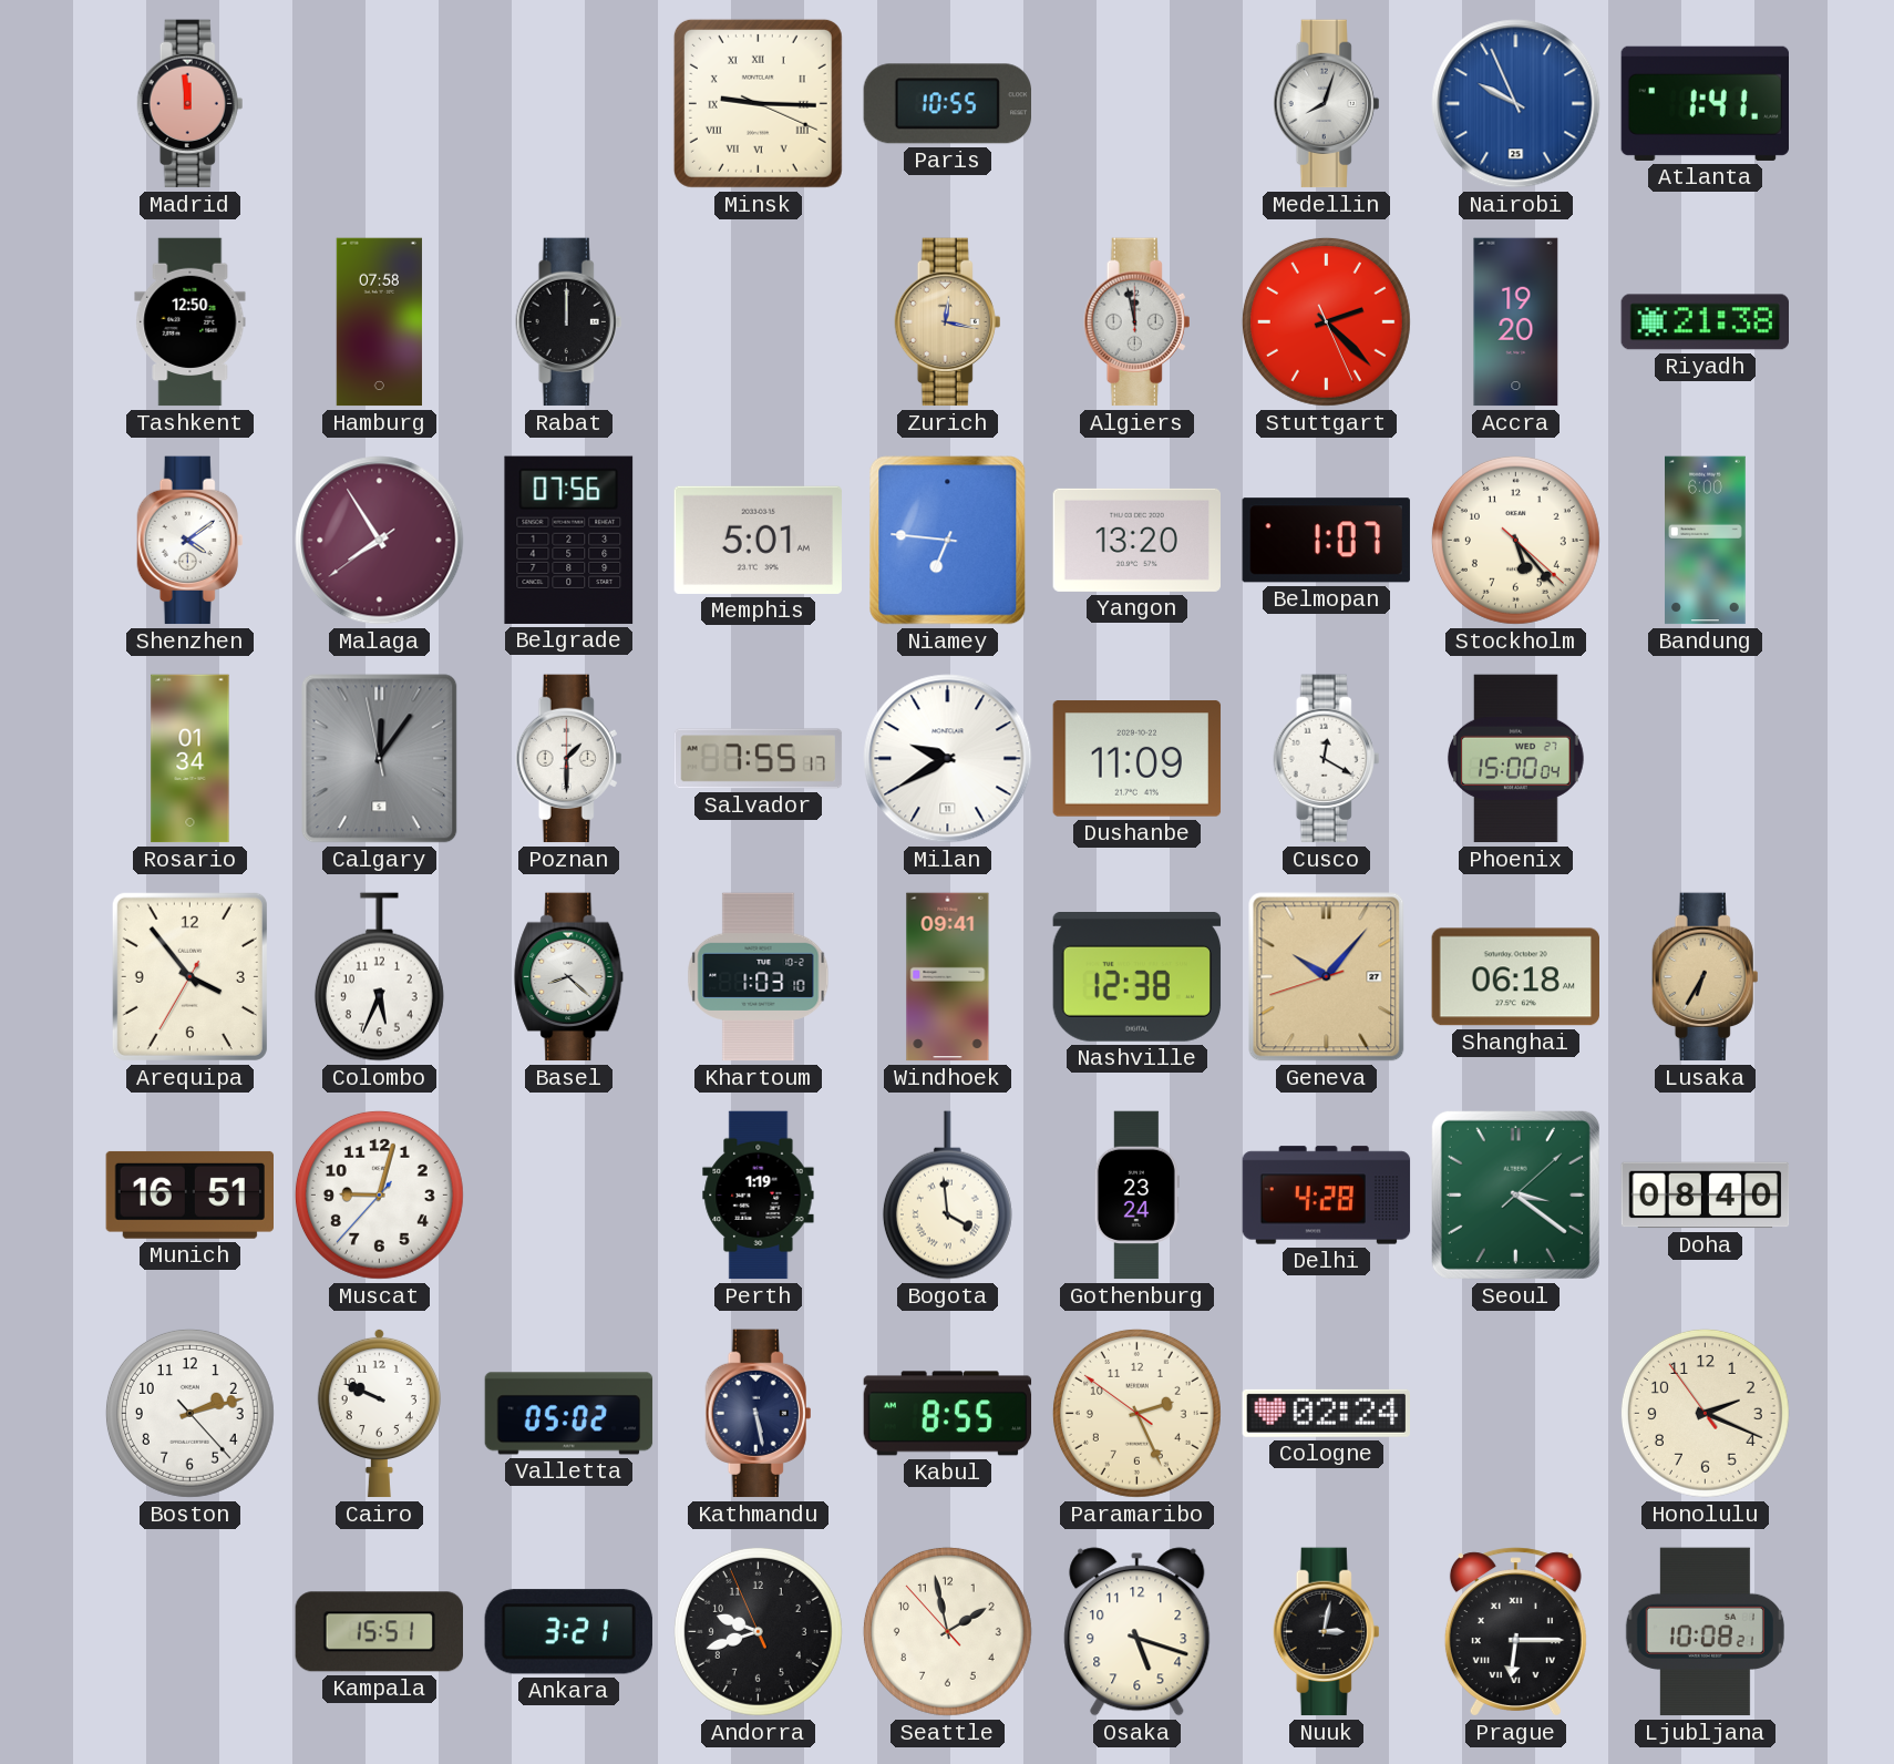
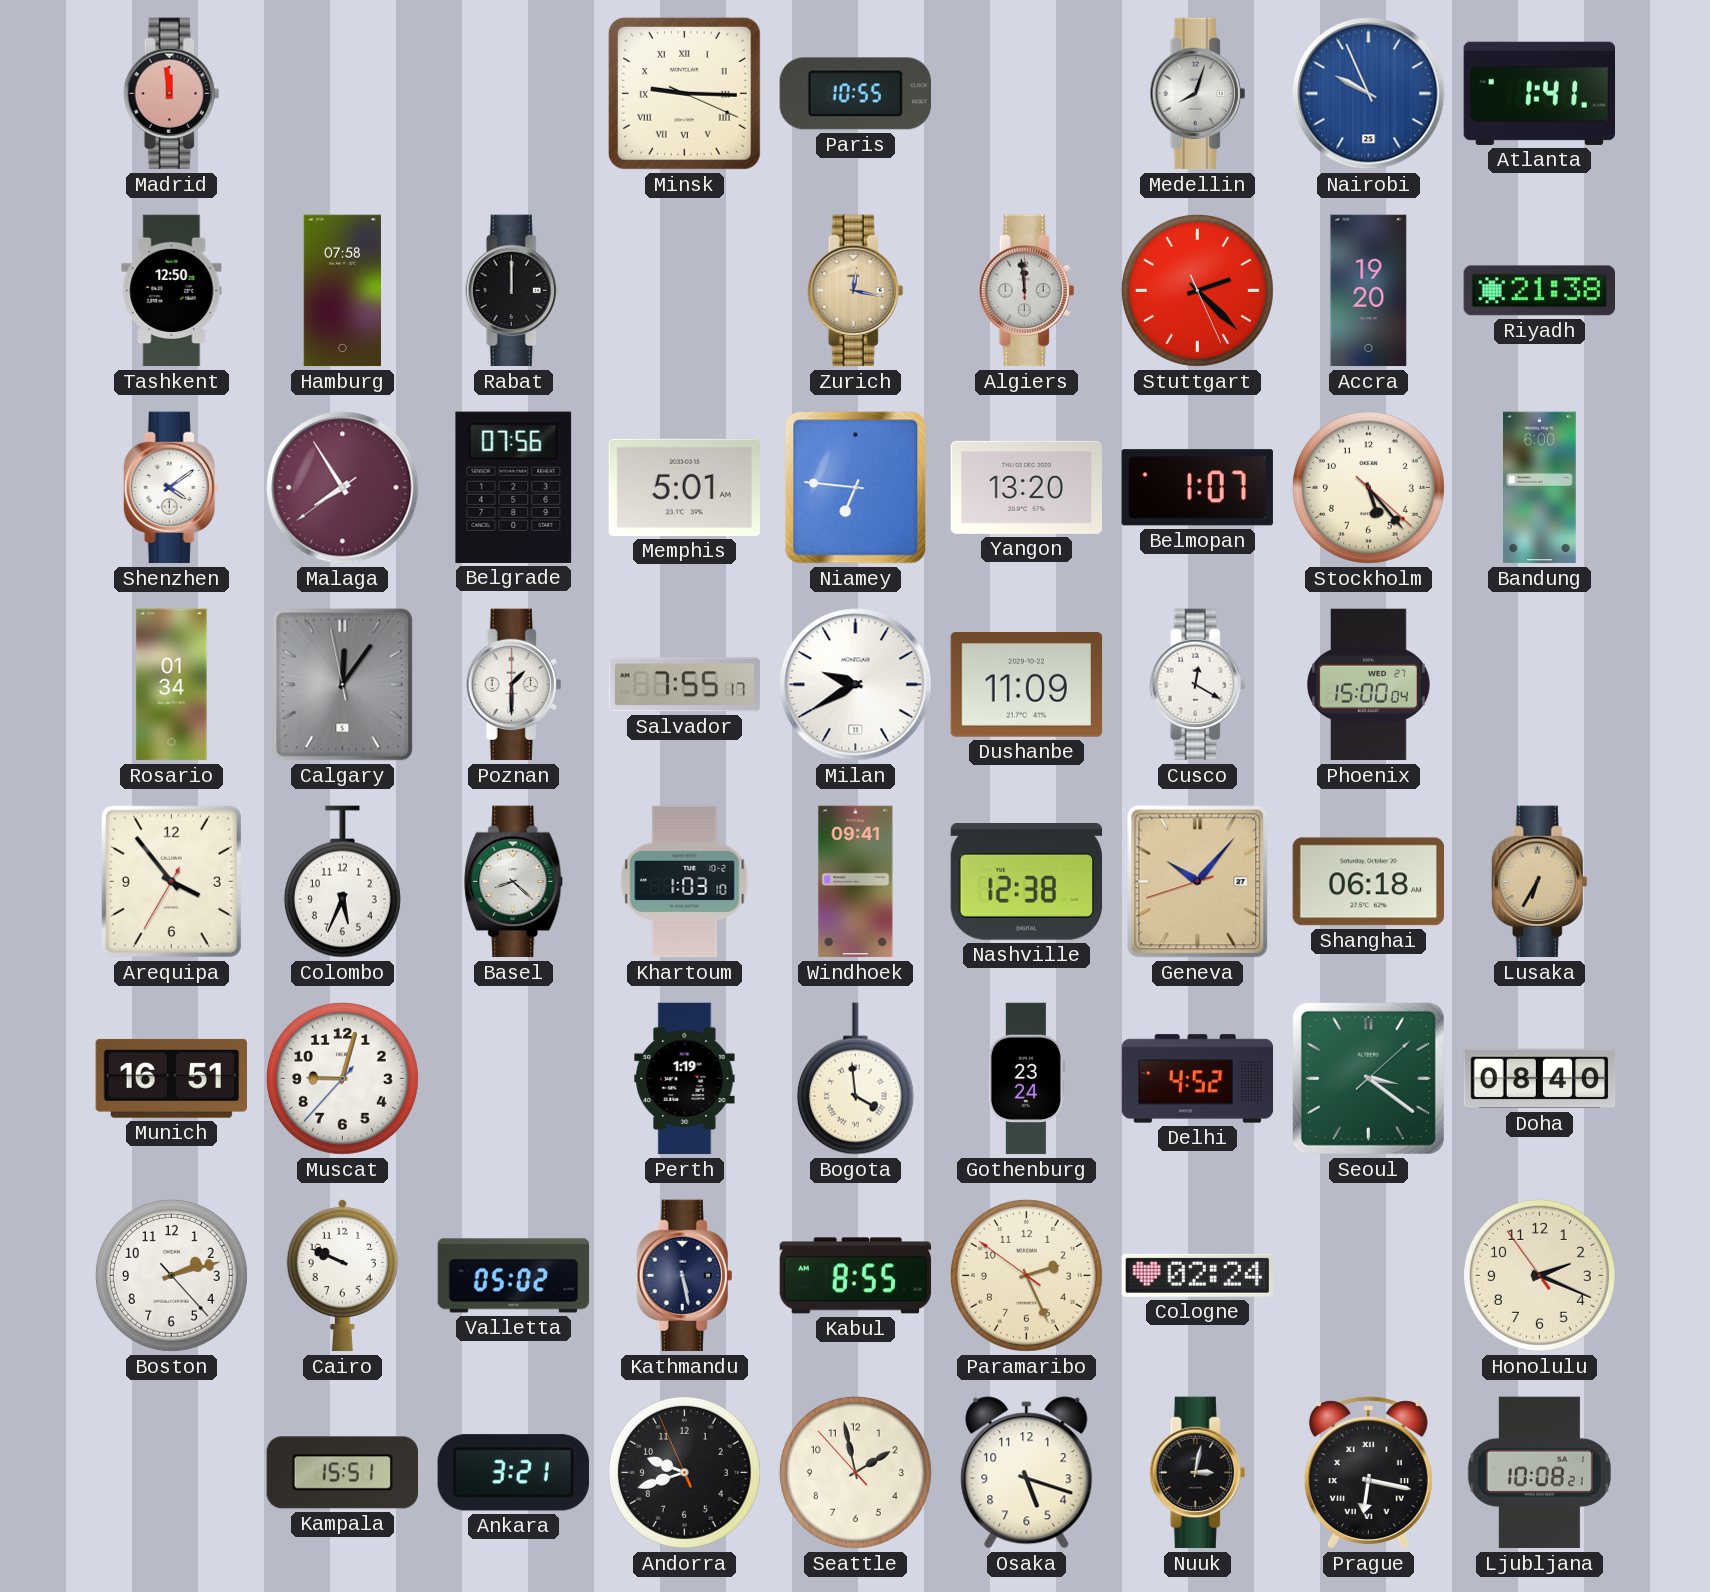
Algiers: 11:58 -> 11:59
Delhi: 4:28 -> 4:52
Prague: 6:15 -> 6:17
